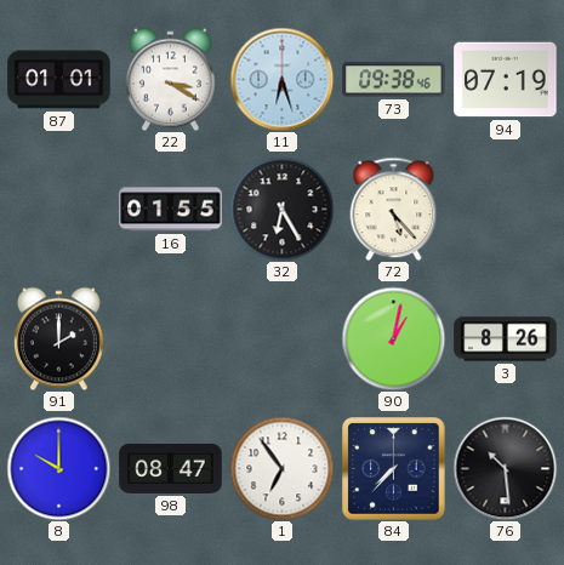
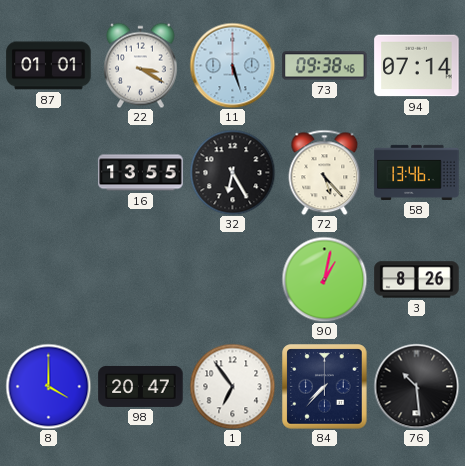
11: 6:27 -> 5:27
94: 07:19 -> 07:14
16: 01:55 -> 13:55
58: none -> 13:46
91: 2:00 -> none
8: 10:00 -> 4:00
98: 08:47 -> 20:47
